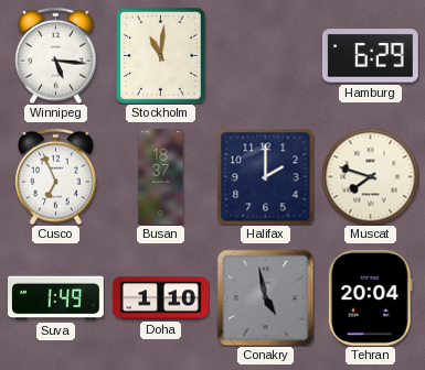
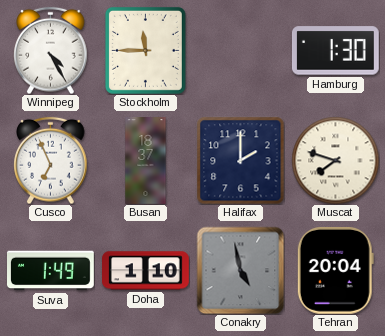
Winnipeg: 5:16 -> 4:25
Stockholm: 11:01 -> 11:45
Hamburg: 6:29 -> 1:30
